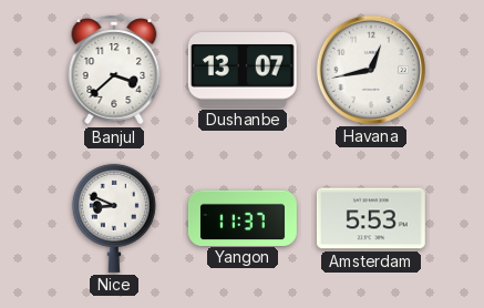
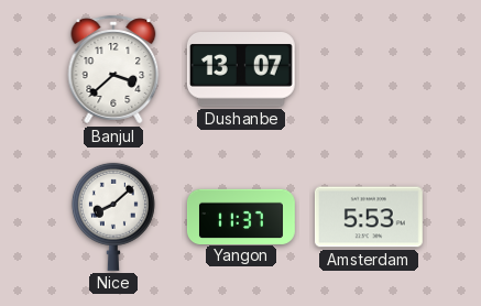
Havana: 12:43 -> none
Nice: 8:49 -> 8:08
